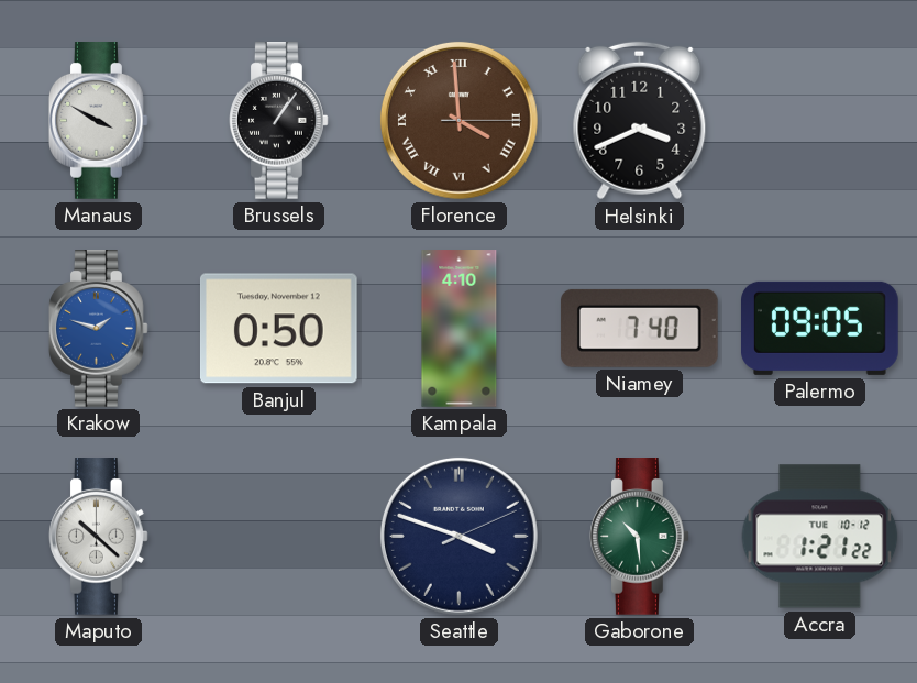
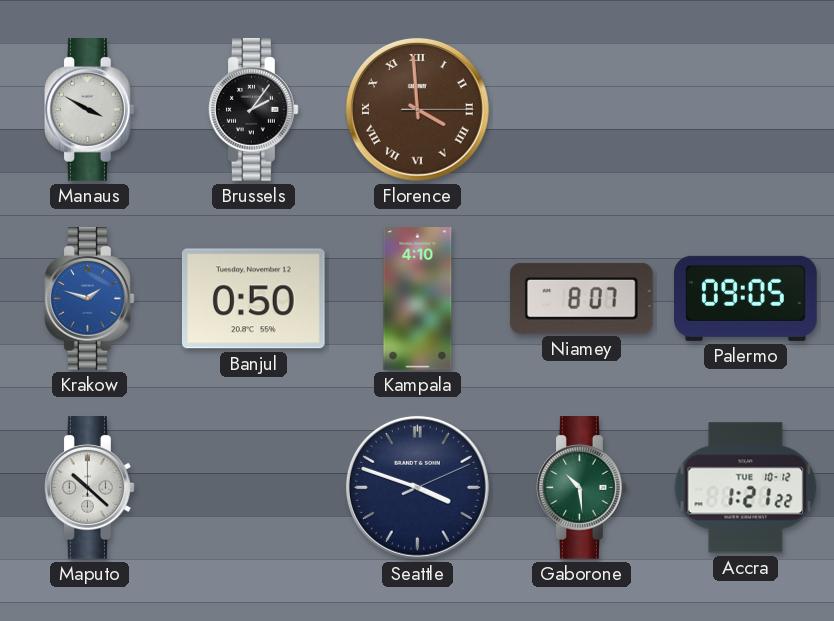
Brussels: 1:06 -> 2:06
Helsinki: 3:41 -> none
Niamey: 7:40 -> 8:07
